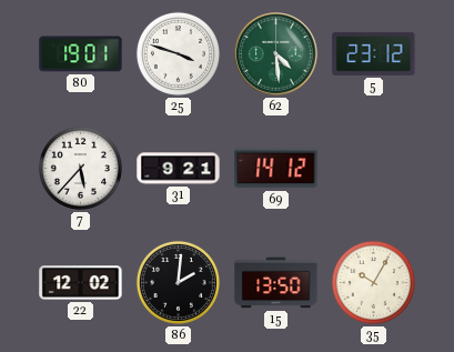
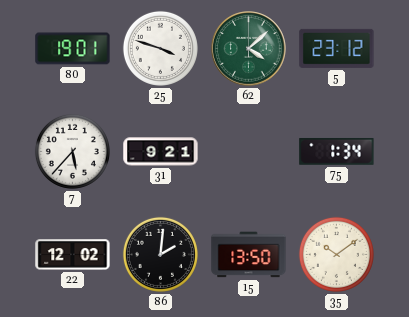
62: 4:29 -> 4:08
69: 14:12 -> none
75: none -> 1:34
35: 10:05 -> 10:09
